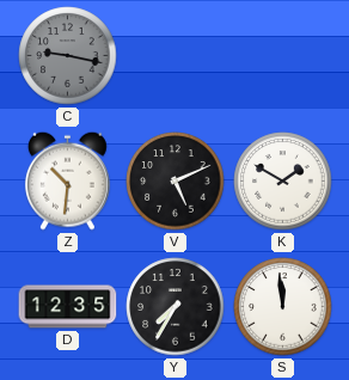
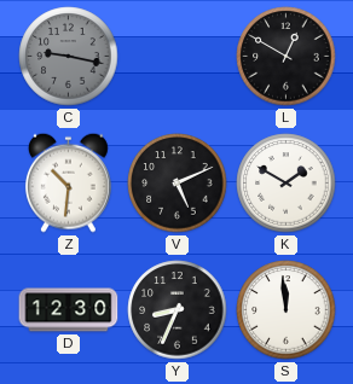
L: none -> 12:50
D: 12:35 -> 12:30
Y: 7:35 -> 8:34
